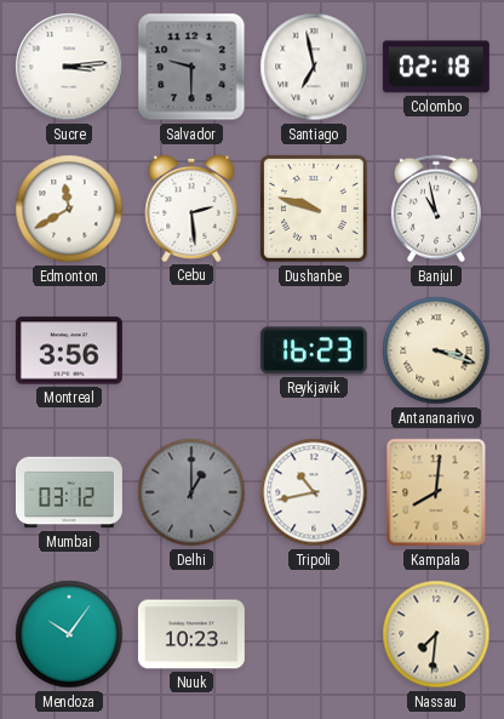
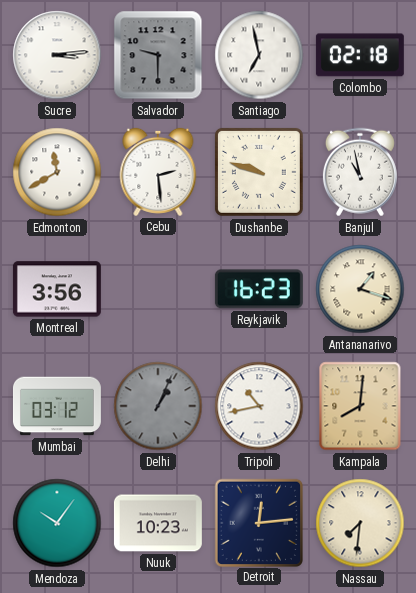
Antananarivo: 3:18 -> 1:18
Delhi: 1:00 -> 1:04
Detroit: none -> 12:14
